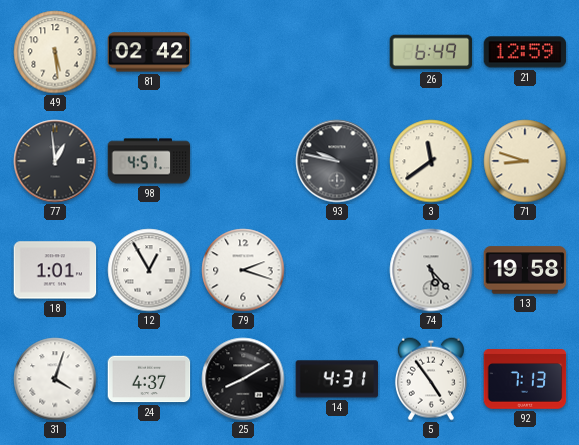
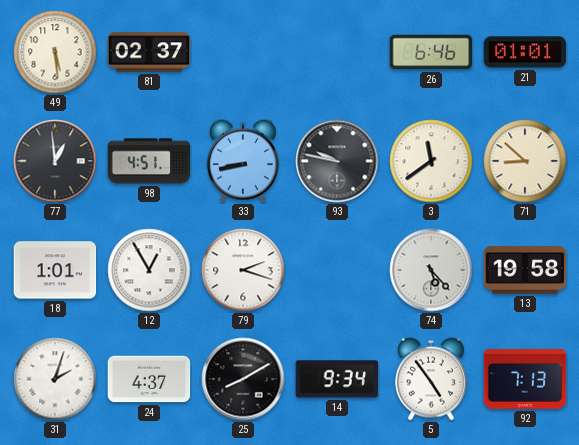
81: 02:42 -> 02:37
26: 6:49 -> 6:46
21: 12:59 -> 01:01
33: none -> 8:43
71: 8:48 -> 8:52
31: 4:03 -> 2:03
14: 4:31 -> 9:34
